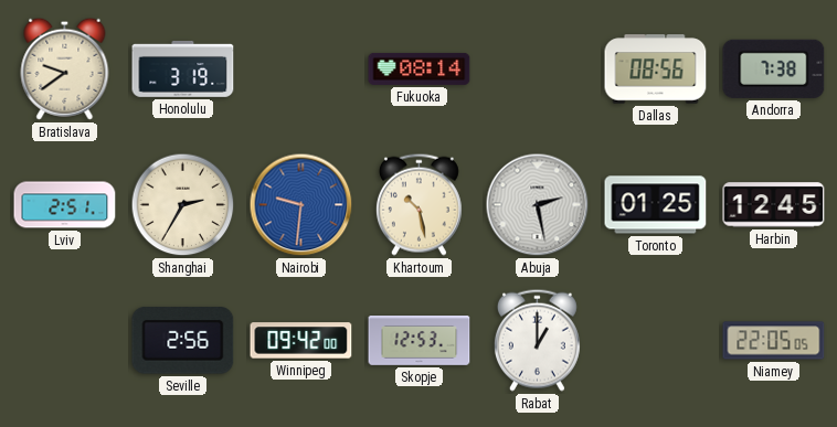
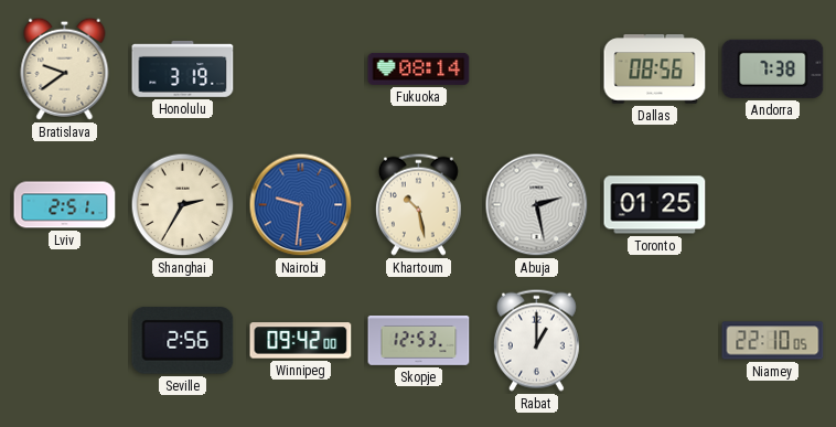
Harbin: 12:45 -> none
Niamey: 22:05 -> 22:10
